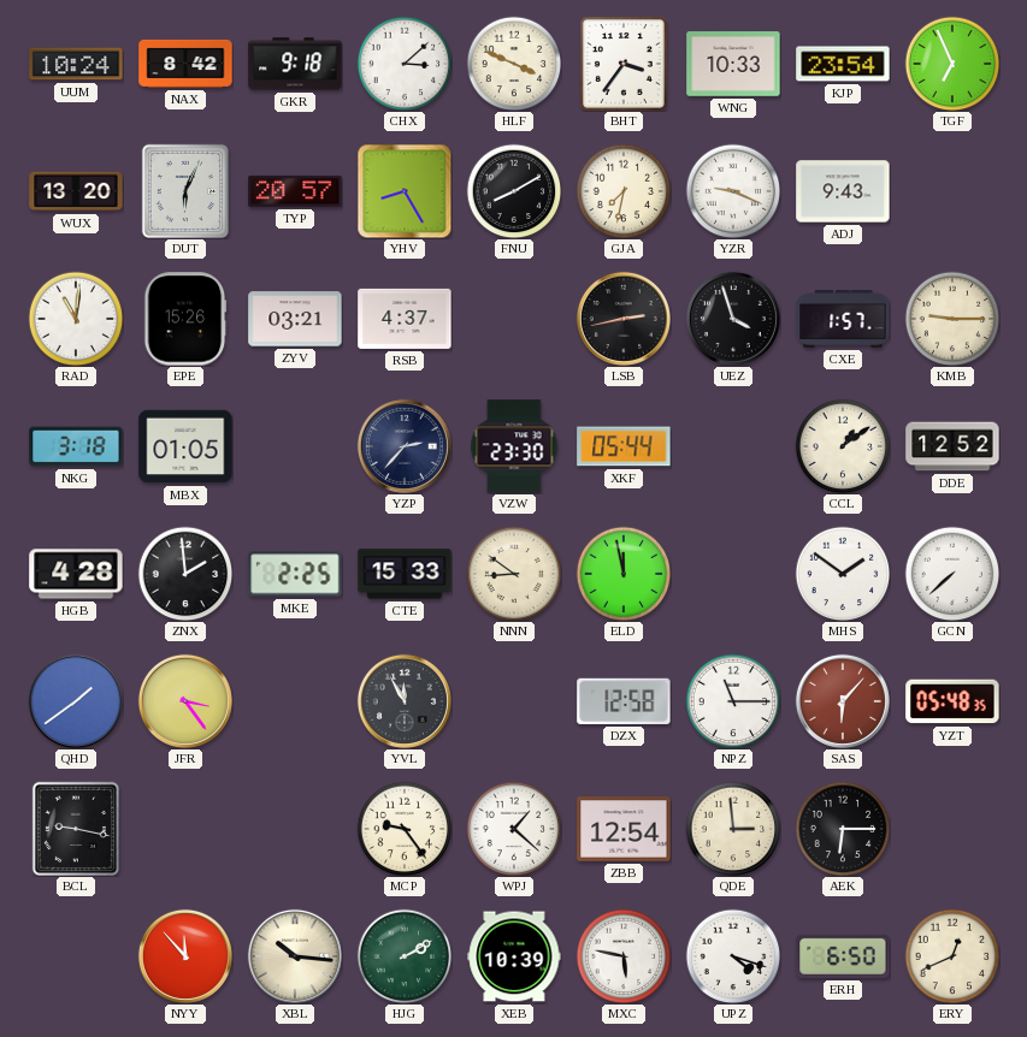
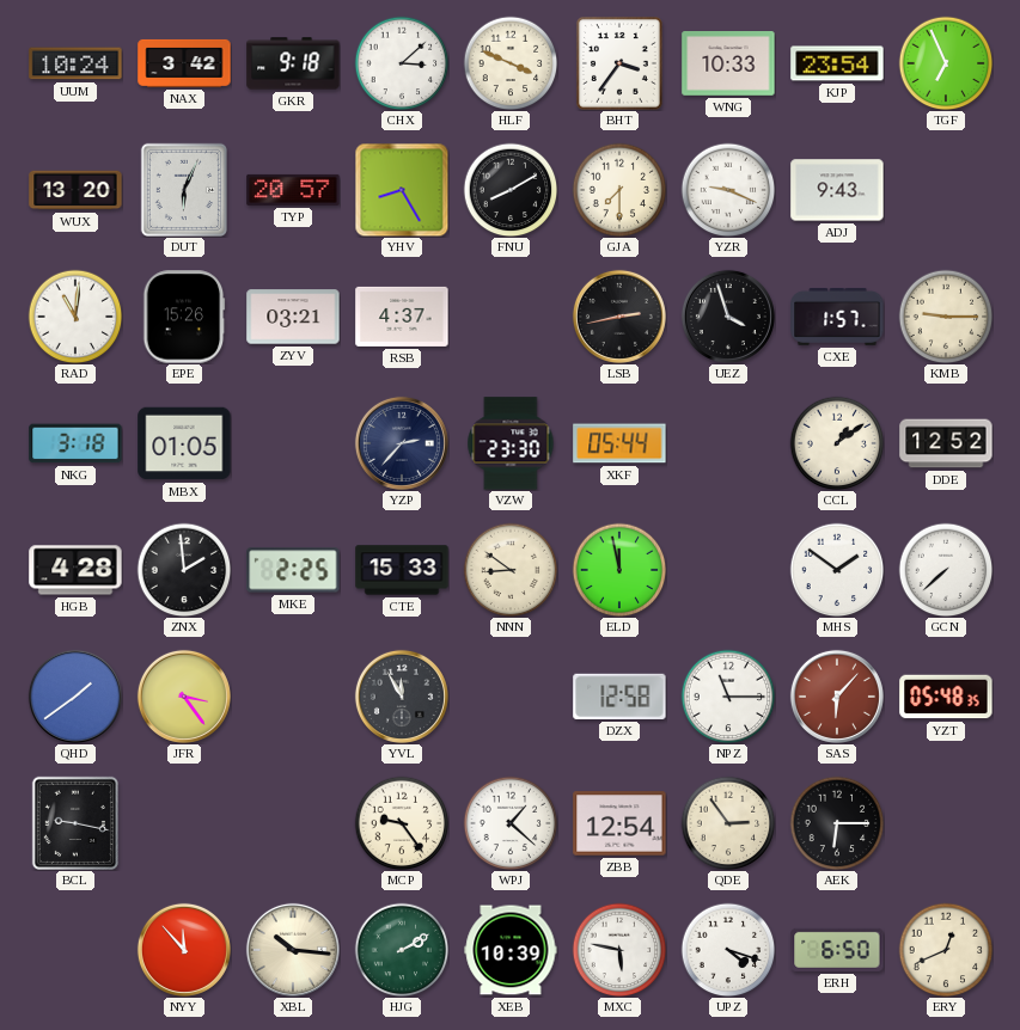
NAX: 8:42 -> 3:42
GJA: 7:32 -> 7:30
QDE: 2:59 -> 2:54
